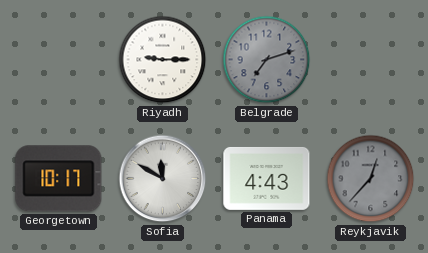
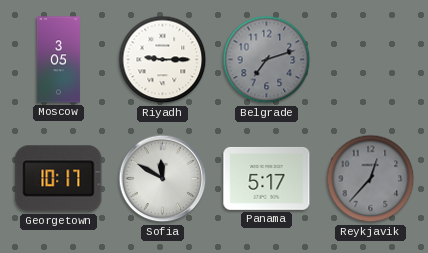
Moscow: none -> 3:05
Panama: 4:43 -> 5:17
